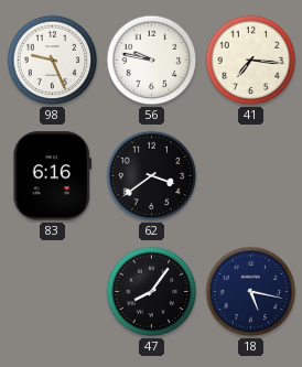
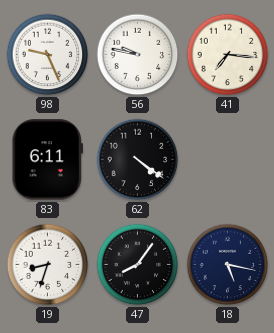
83: 6:16 -> 6:11
62: 3:39 -> 4:21
19: none -> 8:33
